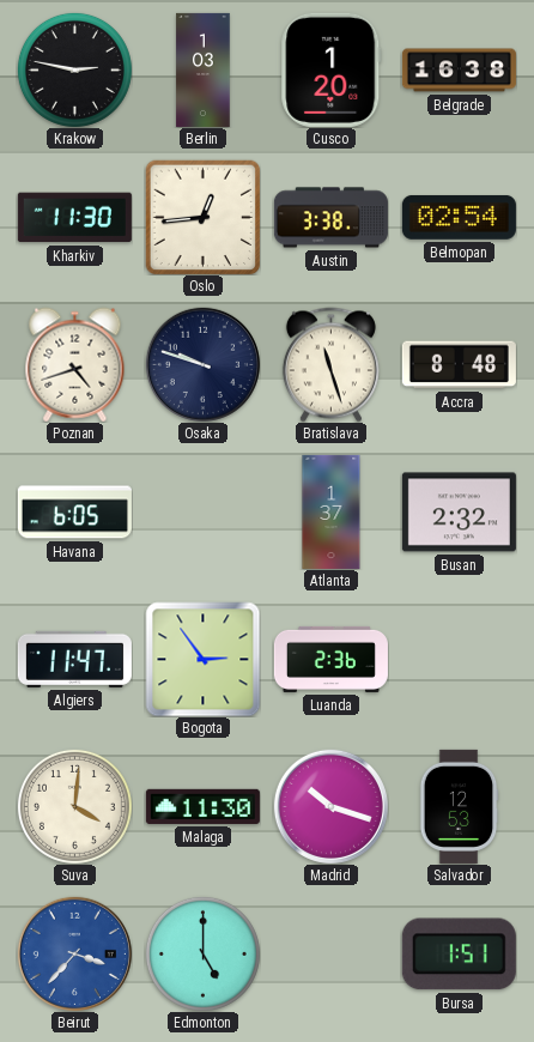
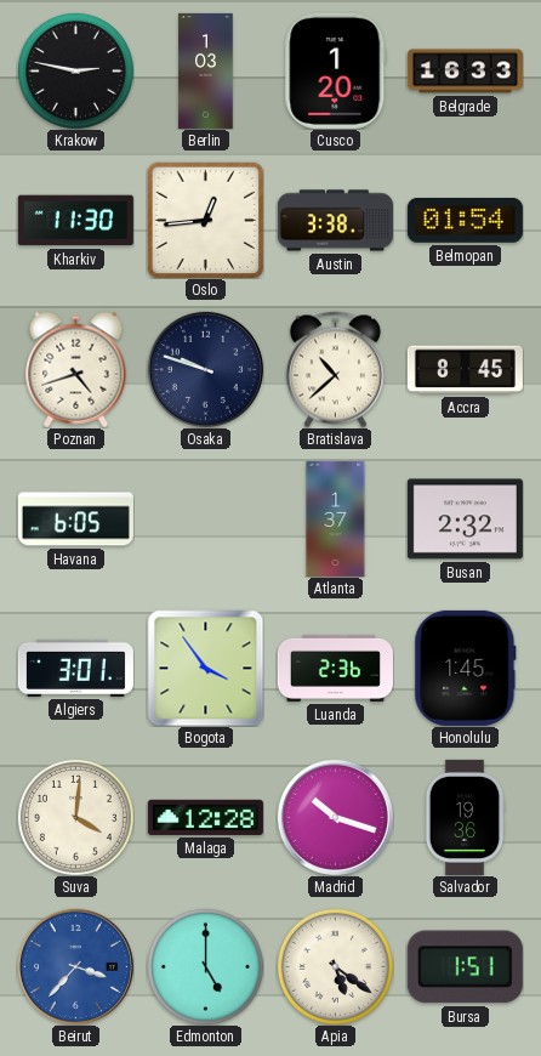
Belgrade: 16:38 -> 16:33
Belmopan: 02:54 -> 01:54
Bratislava: 11:27 -> 10:38
Accra: 8:48 -> 8:45
Algiers: 11:47 -> 3:01
Bogota: 2:54 -> 3:54
Honolulu: none -> 1:45
Malaga: 11:30 -> 12:28
Salvador: 12:53 -> 19:36
Apia: none -> 5:21
